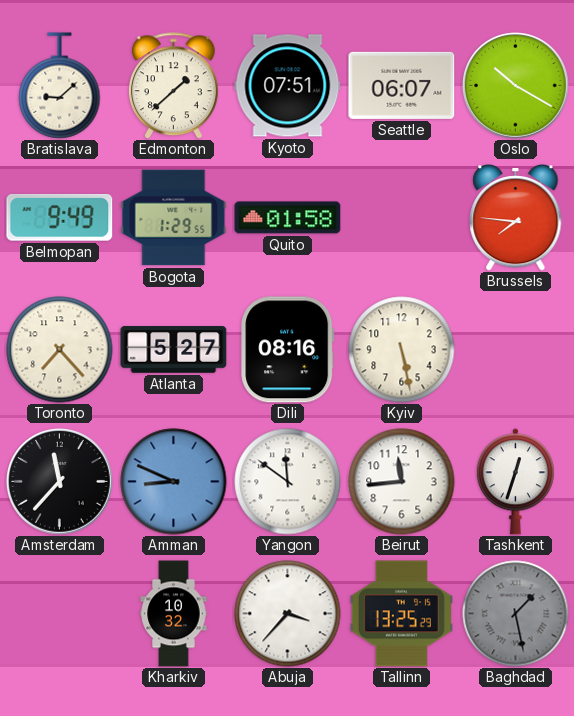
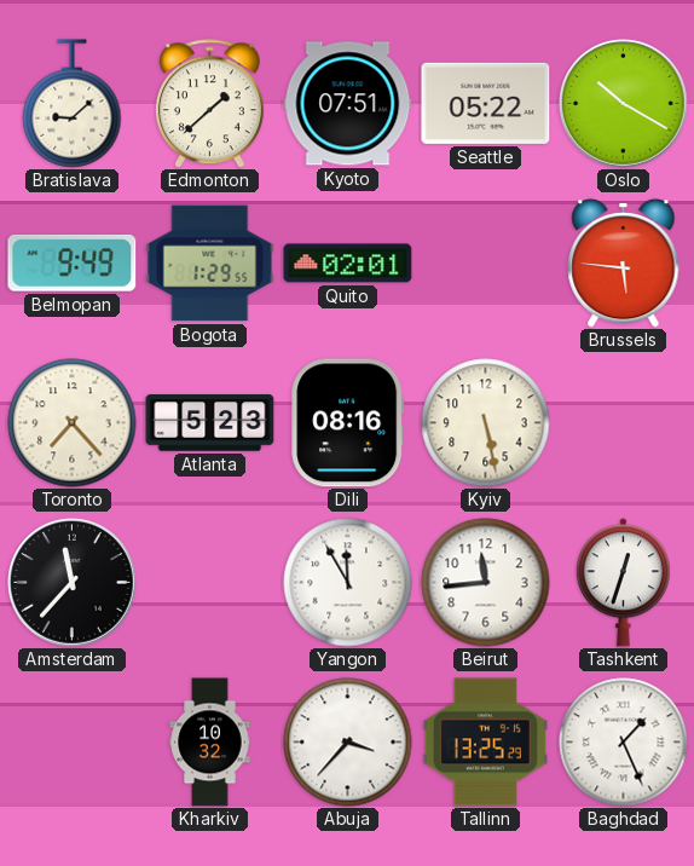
Seattle: 06:07 -> 05:22
Quito: 01:58 -> 02:01
Brussels: 7:46 -> 5:46
Atlanta: 5:27 -> 5:23
Amman: 8:49 -> none
Yangon: 11:51 -> 11:55
Baghdad: 1:28 -> 1:26
Baghdad dial: grey -> white
